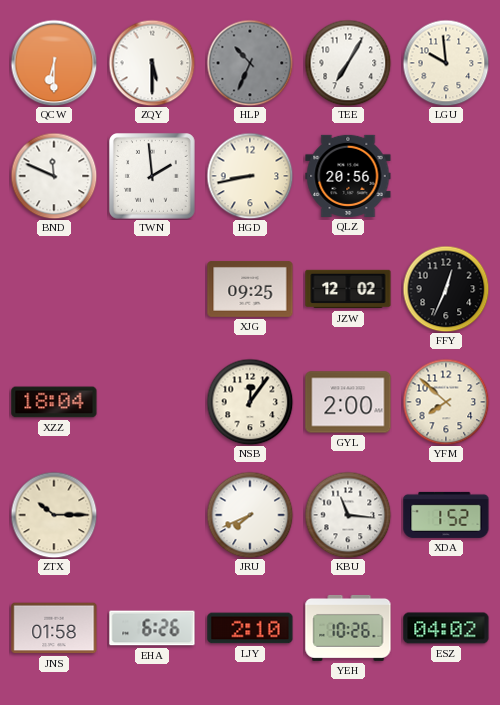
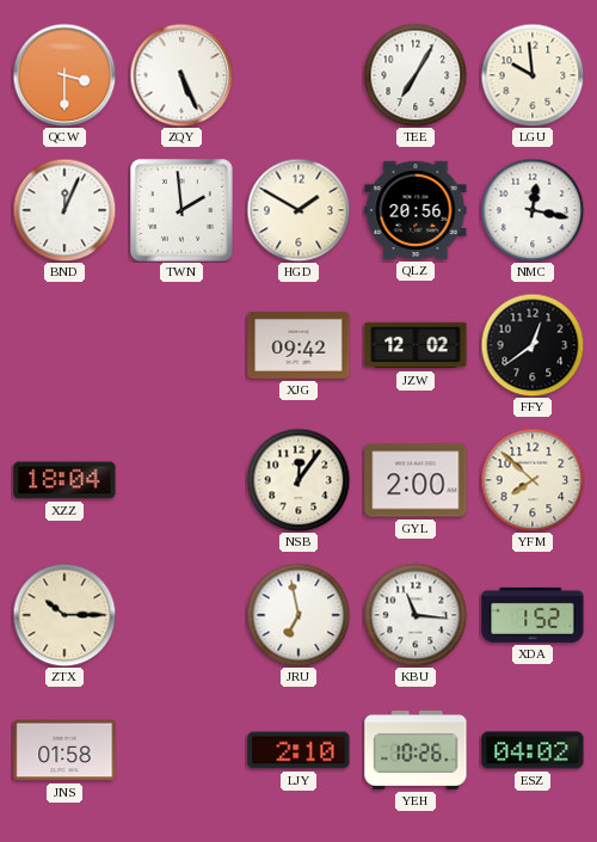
QCW: 6:30 -> 3:30
ZQY: 5:30 -> 5:26
HLP: 10:34 -> none
BND: 11:49 -> 12:04
HGD: 8:43 -> 1:50
NMC: none -> 12:17
XJG: 09:25 -> 09:42
FFY: 12:34 -> 12:39
JRU: 7:41 -> 6:58
EHA: 6:26 -> none
